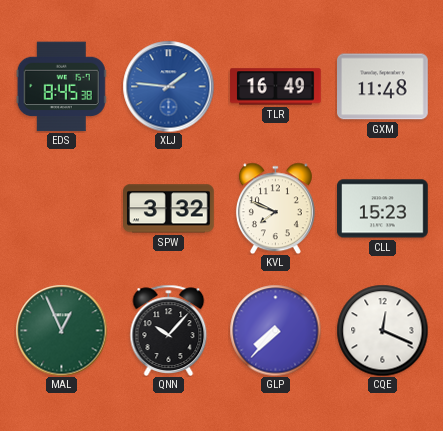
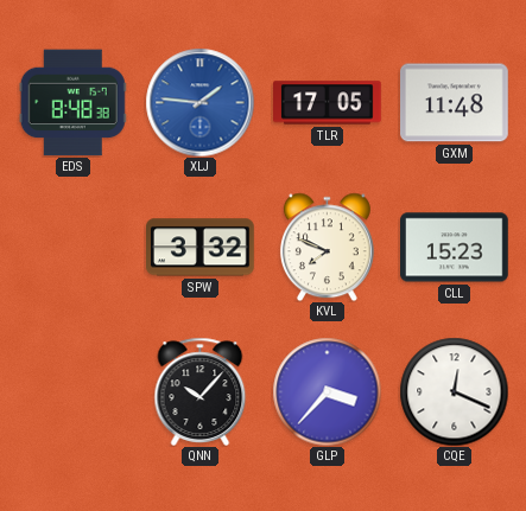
EDS: 8:45 -> 8:48
TLR: 16:49 -> 17:05
MAL: 12:56 -> none
GLP: 7:37 -> 3:37
